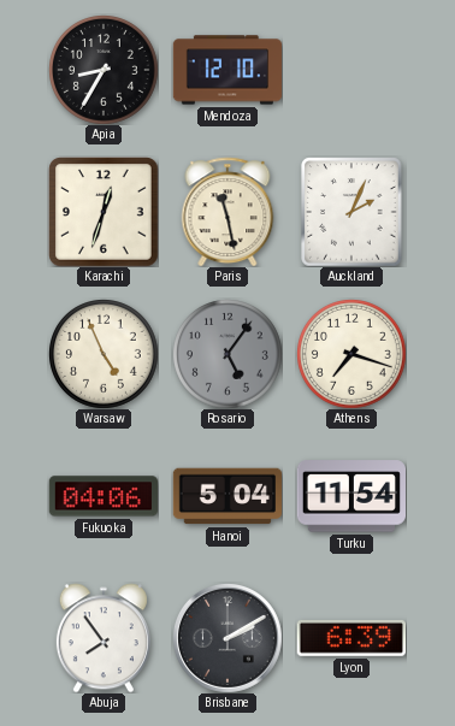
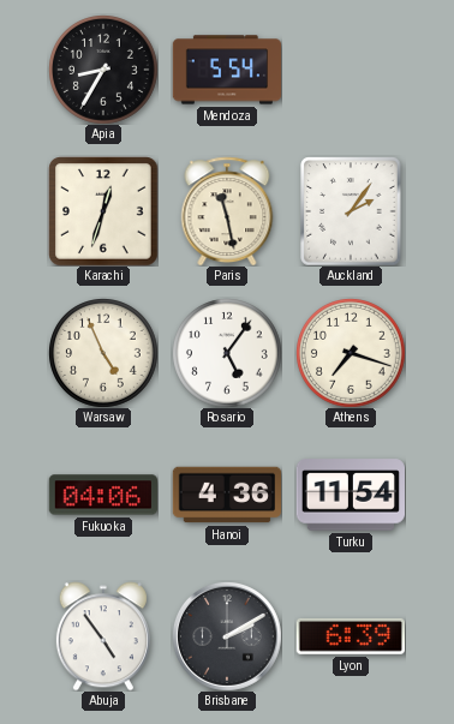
Mendoza: 12:10 -> 5:54
Auckland: 2:04 -> 2:06
Rosario dial: grey -> white
Hanoi: 5:04 -> 4:36
Abuja: 7:54 -> 4:54
